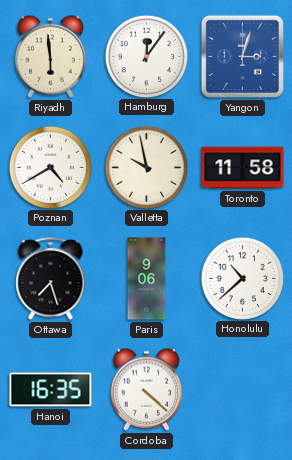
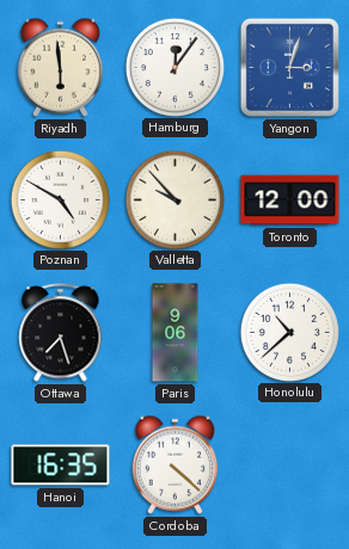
Poznan: 4:40 -> 4:50
Valletta: 9:58 -> 9:53
Toronto: 11:58 -> 12:00
